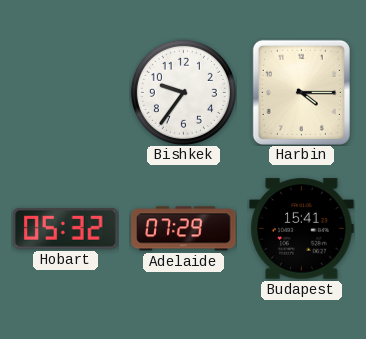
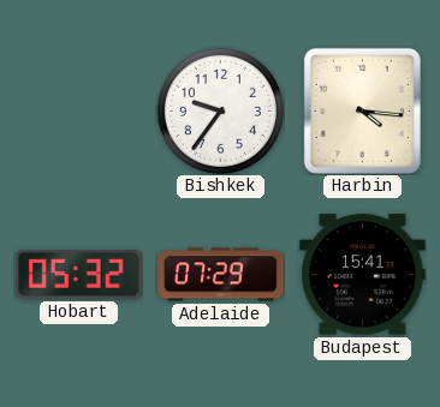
Harbin: 4:15 -> 4:16
